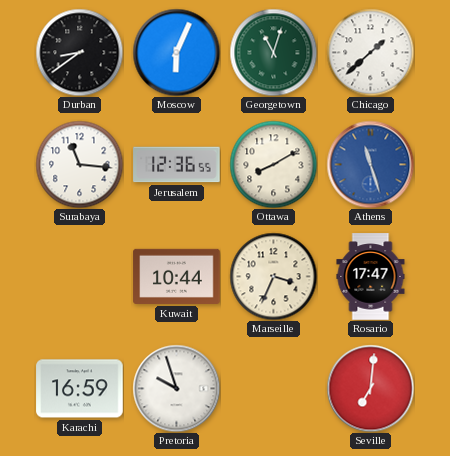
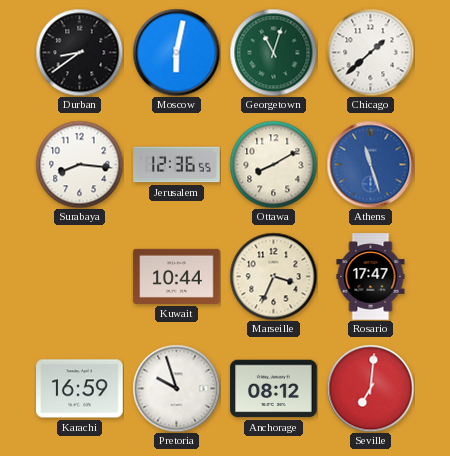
Moscow: 6:04 -> 6:02
Surabaya: 11:16 -> 8:16
Anchorage: none -> 08:12
